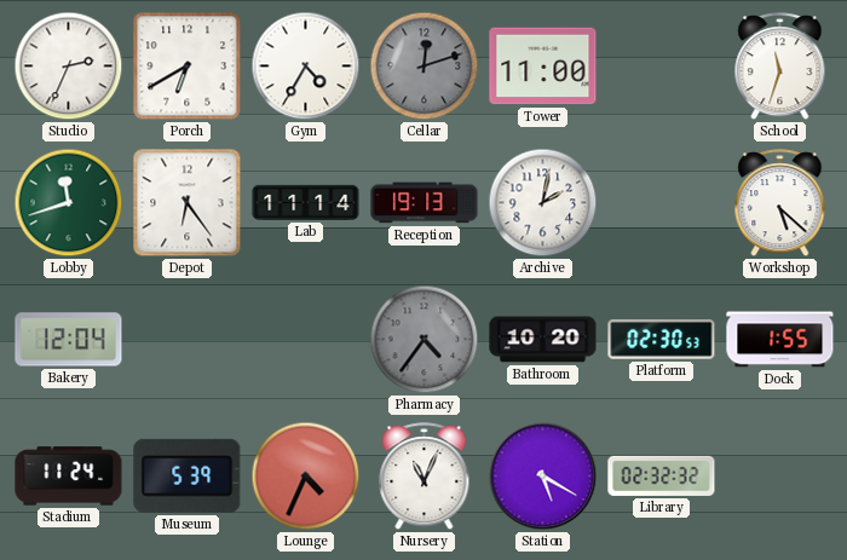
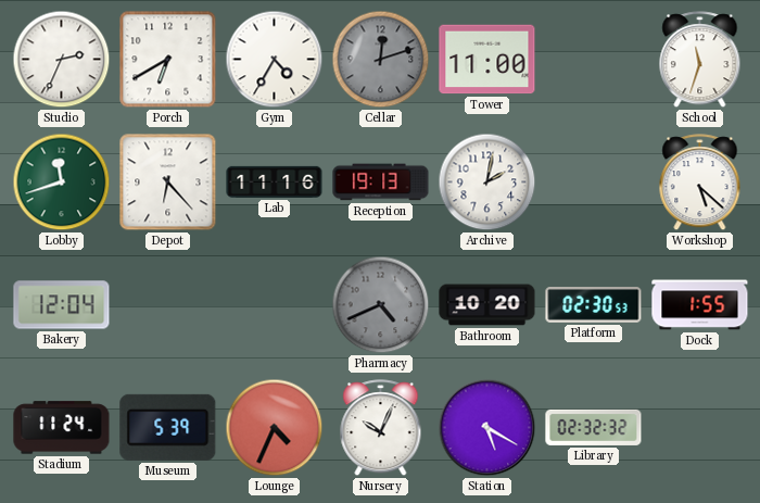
Depot: 6:24 -> 6:23
Lab: 11:14 -> 11:16
Pharmacy: 4:36 -> 4:41
Nursery: 11:04 -> 10:04
